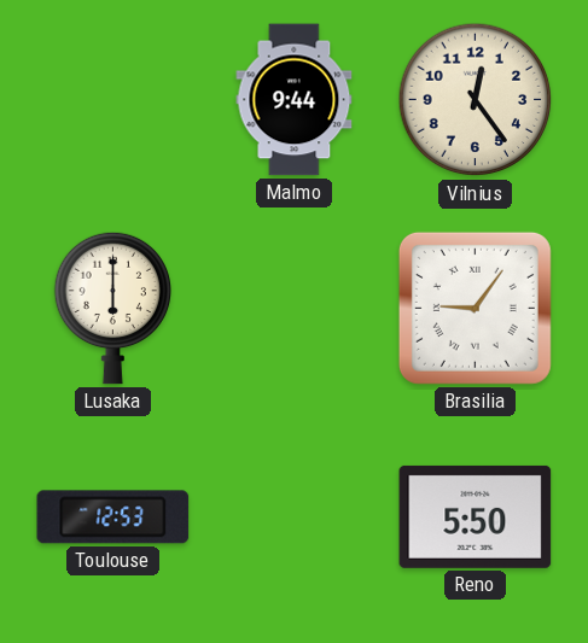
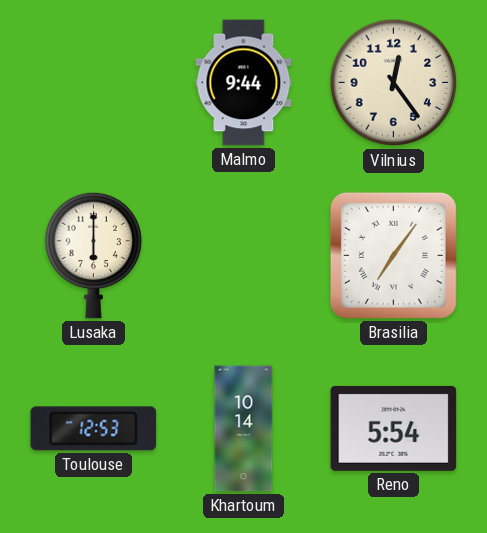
Brasilia: 9:06 -> 7:06
Khartoum: none -> 10:14
Reno: 5:50 -> 5:54
